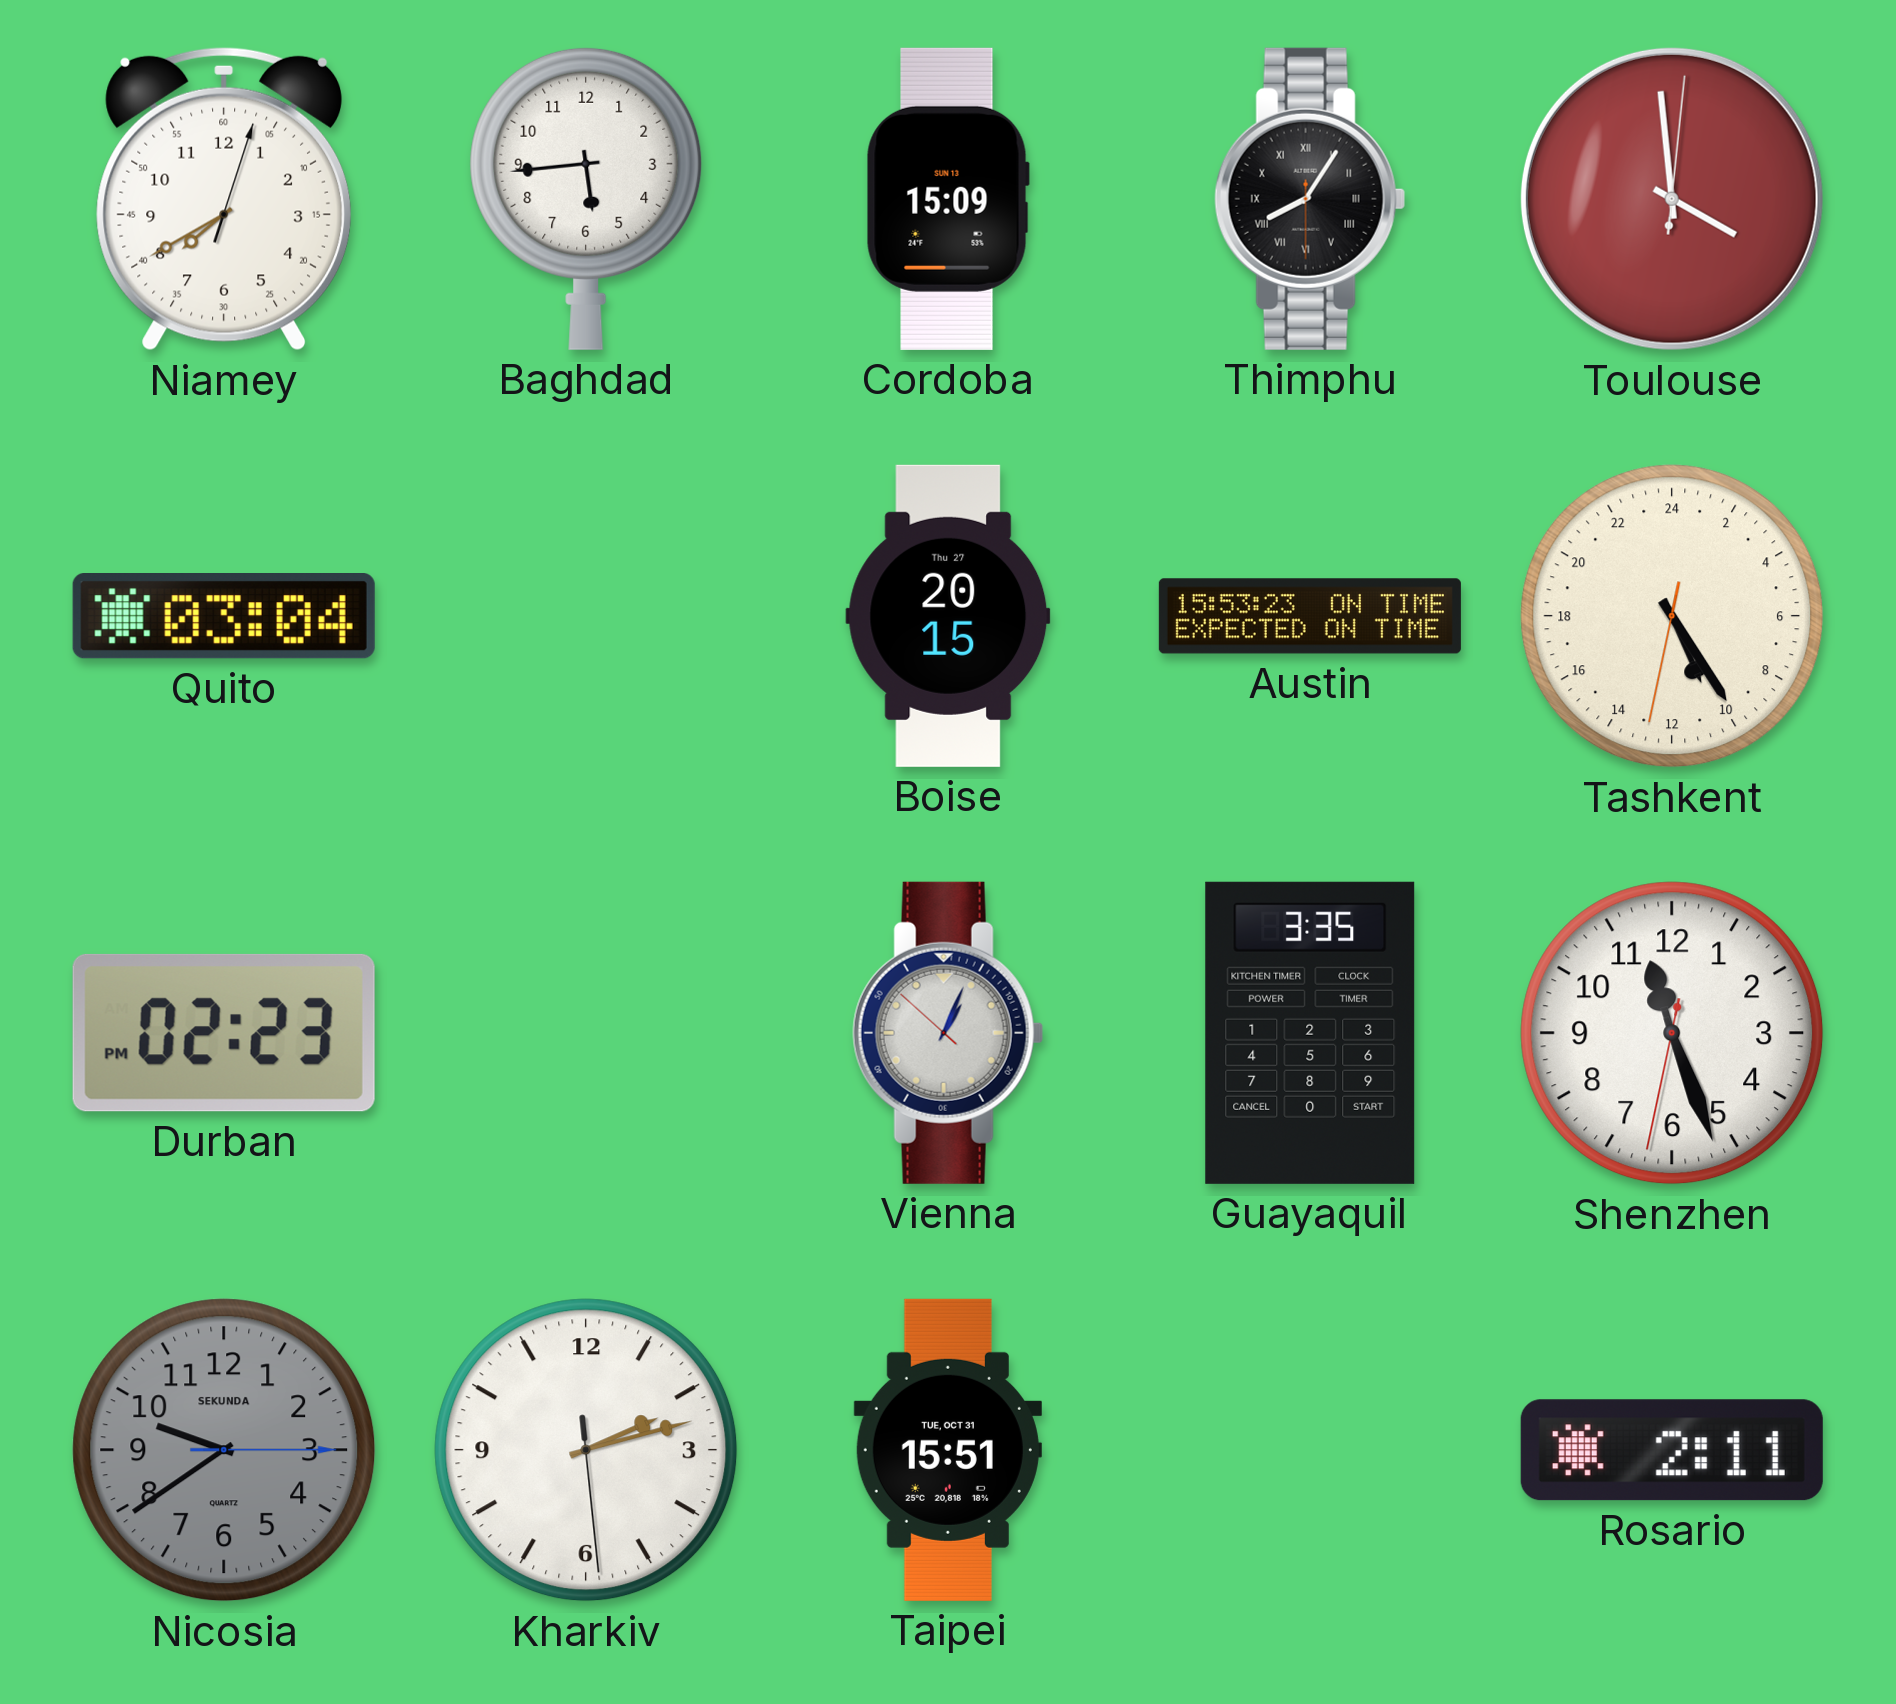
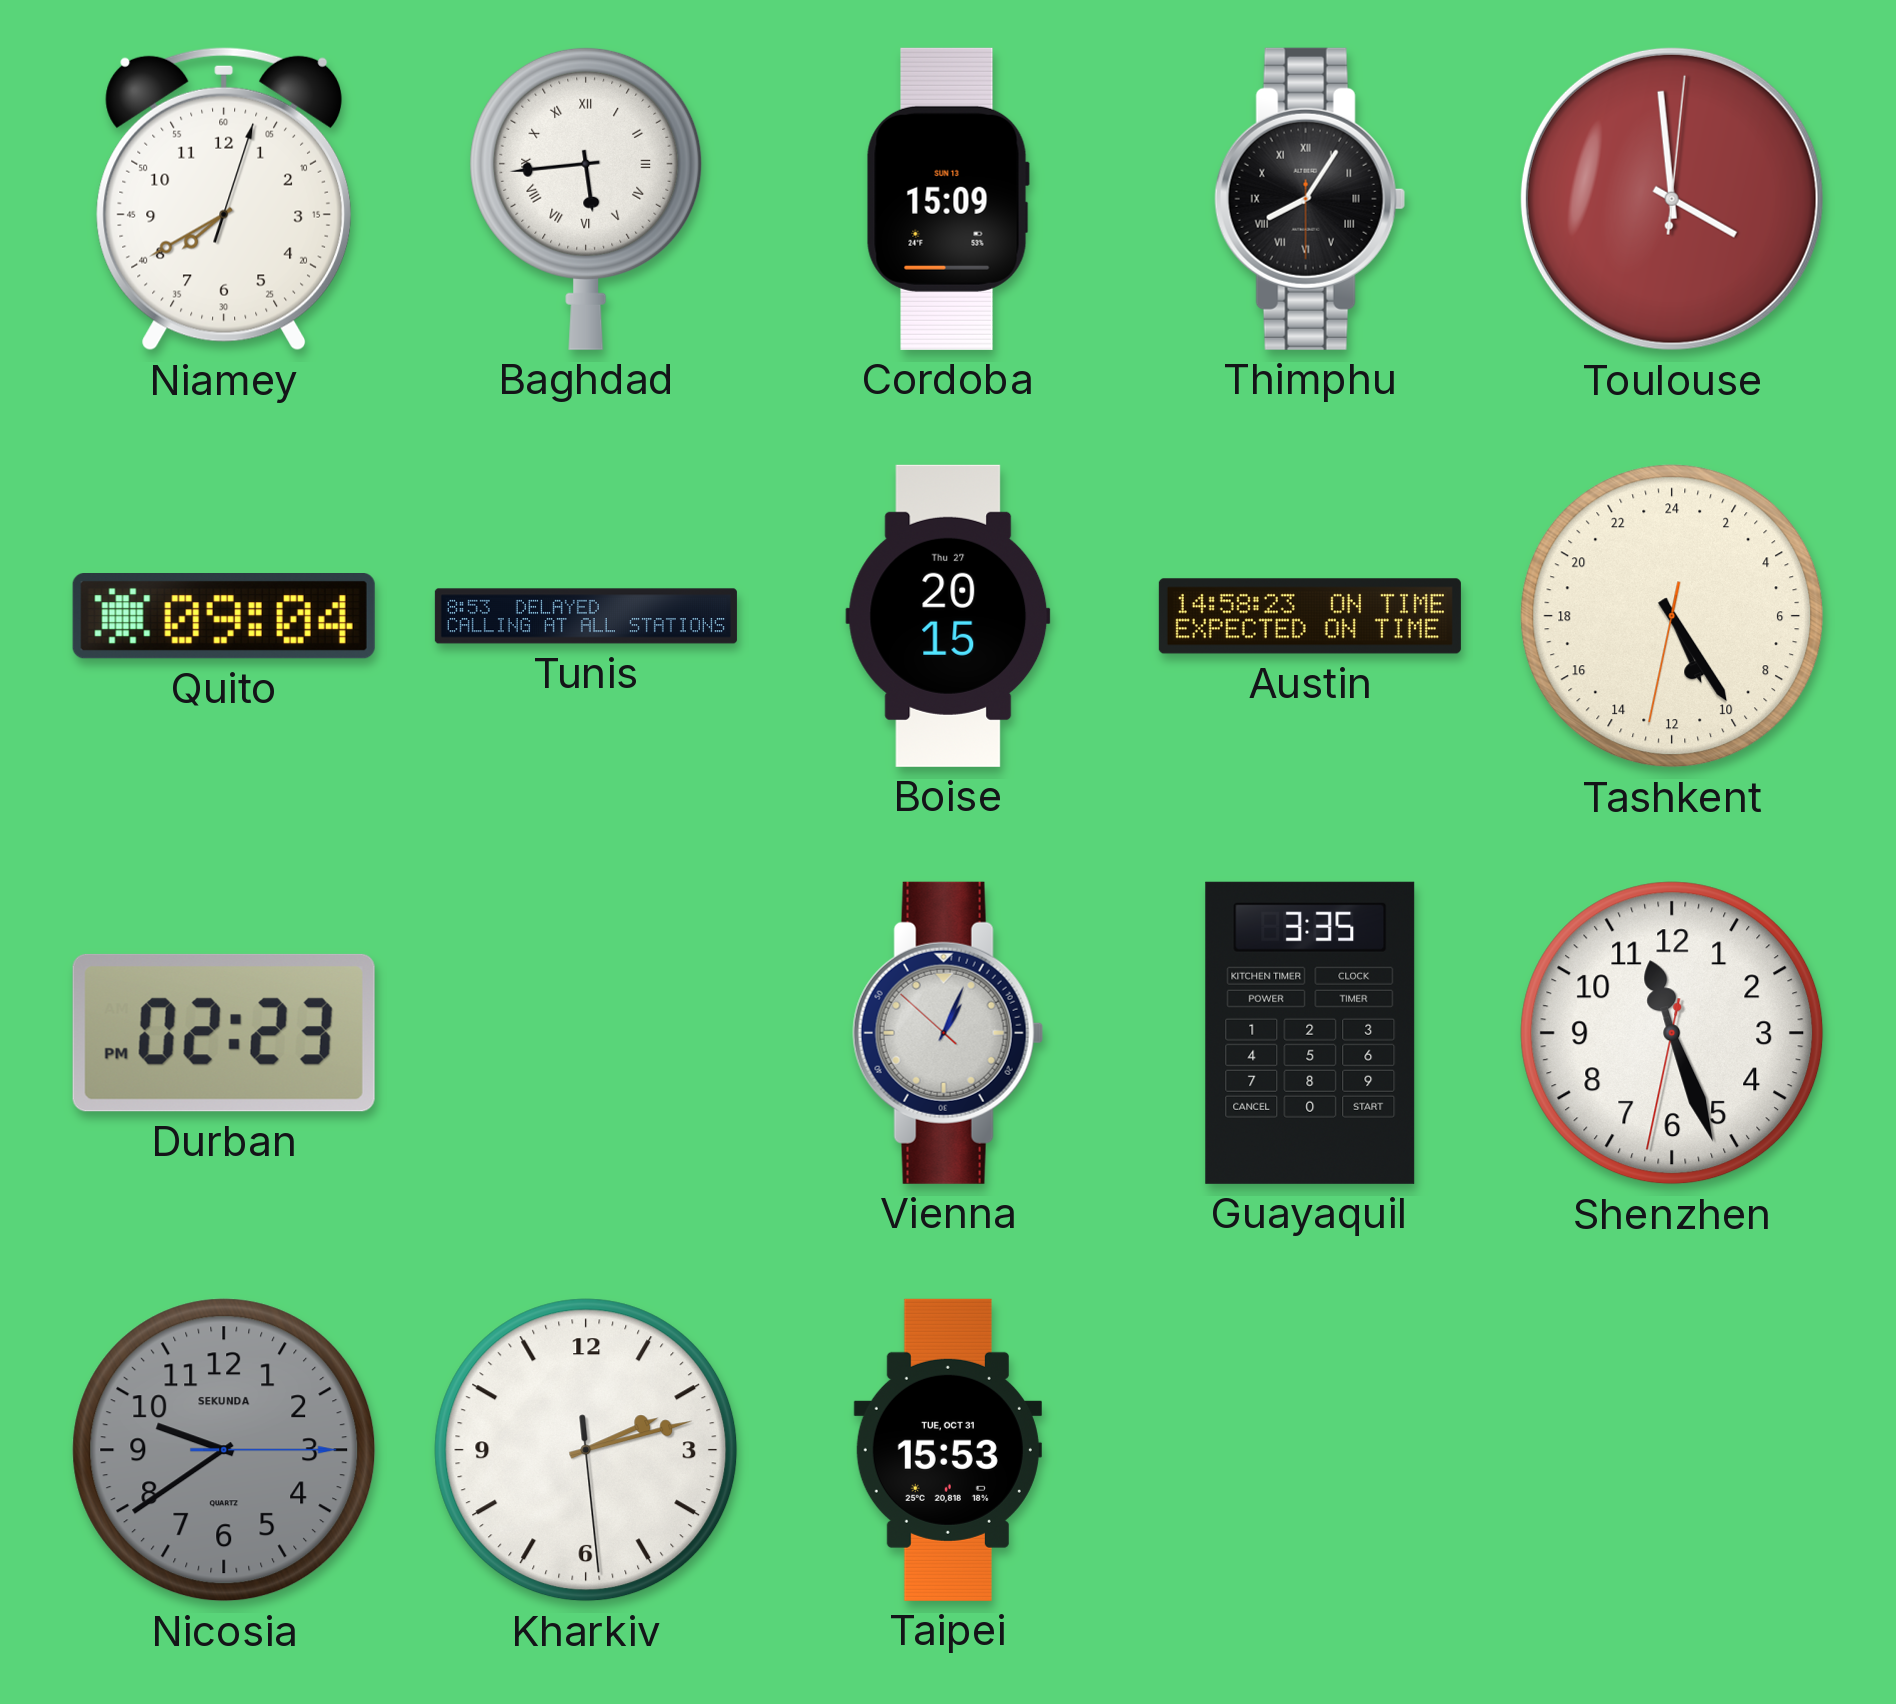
Baghdad numerals: Arabic -> Roman
Quito: 03:04 -> 09:04
Tunis: none -> 8:53
Austin: 15:53 -> 14:58
Taipei: 15:51 -> 15:53
Rosario: 2:11 -> none
